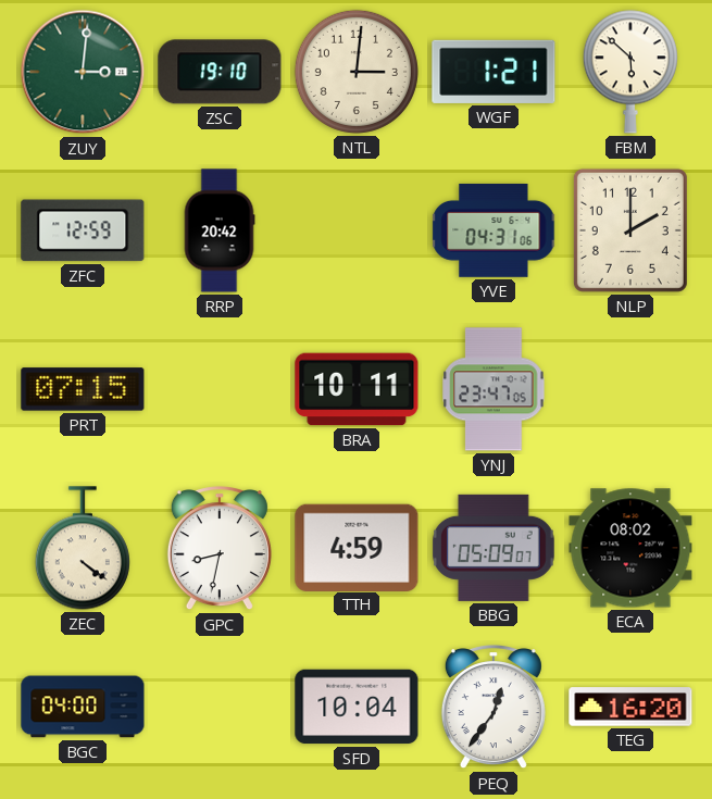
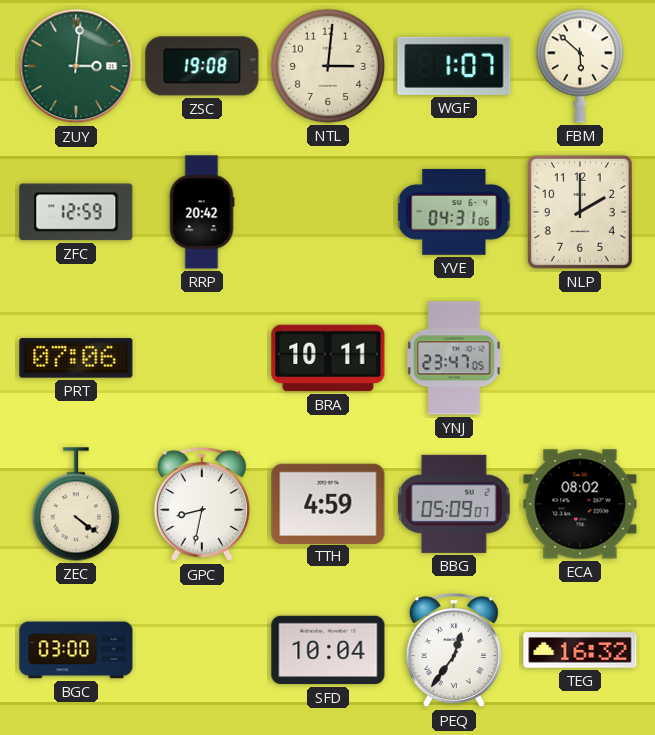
ZSC: 19:10 -> 19:08
WGF: 1:21 -> 1:07
PRT: 07:15 -> 07:06
BGC: 04:00 -> 03:00
TEG: 16:20 -> 16:32
